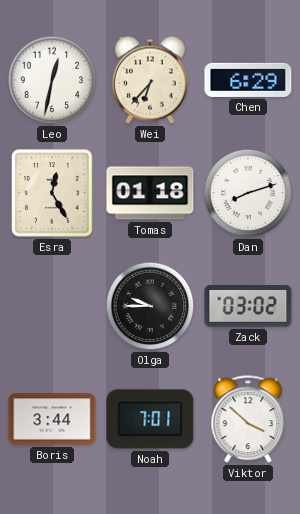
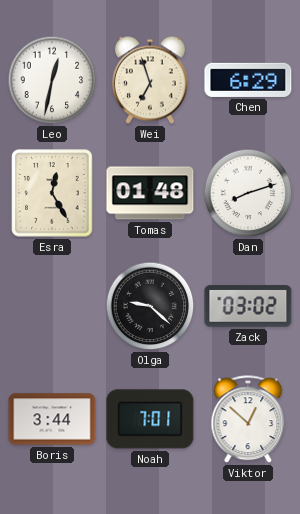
Wei: 6:37 -> 6:57
Tomas: 01:18 -> 01:48
Olga: 9:45 -> 9:22
Viktor: 3:52 -> 12:52
